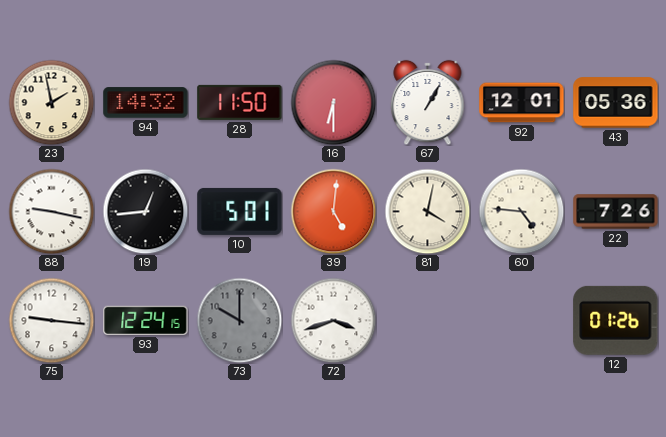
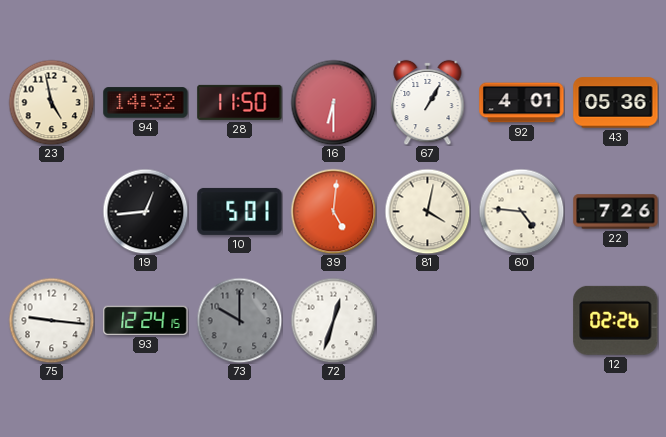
23: 1:58 -> 4:58
92: 12:01 -> 4:01
88: 9:17 -> none
72: 3:42 -> 12:33
12: 01:26 -> 02:26
